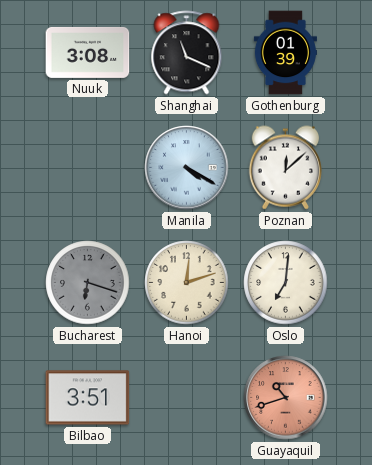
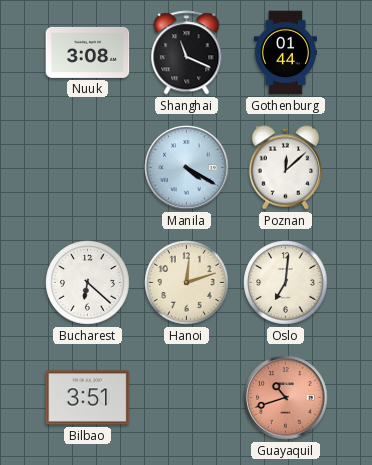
Gothenburg: 01:39 -> 01:44
Bucharest: 6:18 -> 6:22
Bucharest dial: grey -> white
